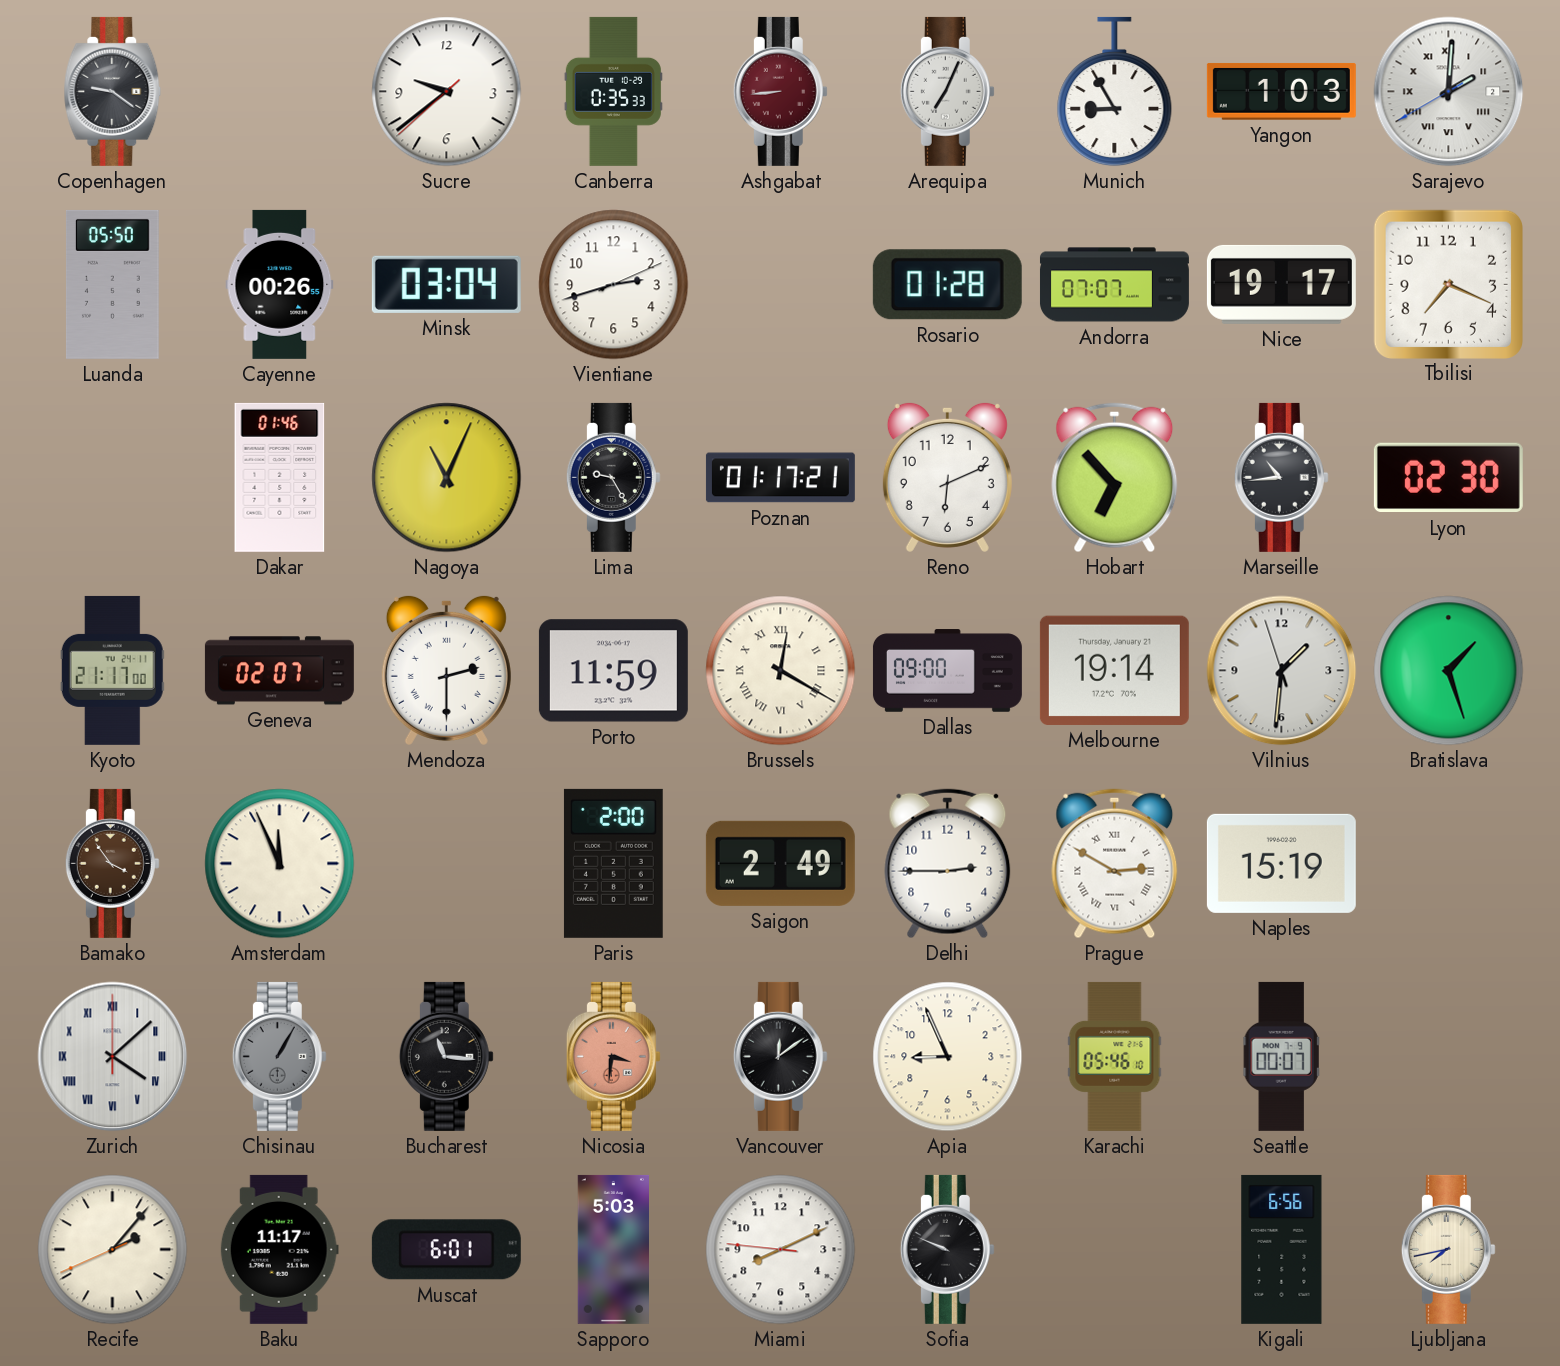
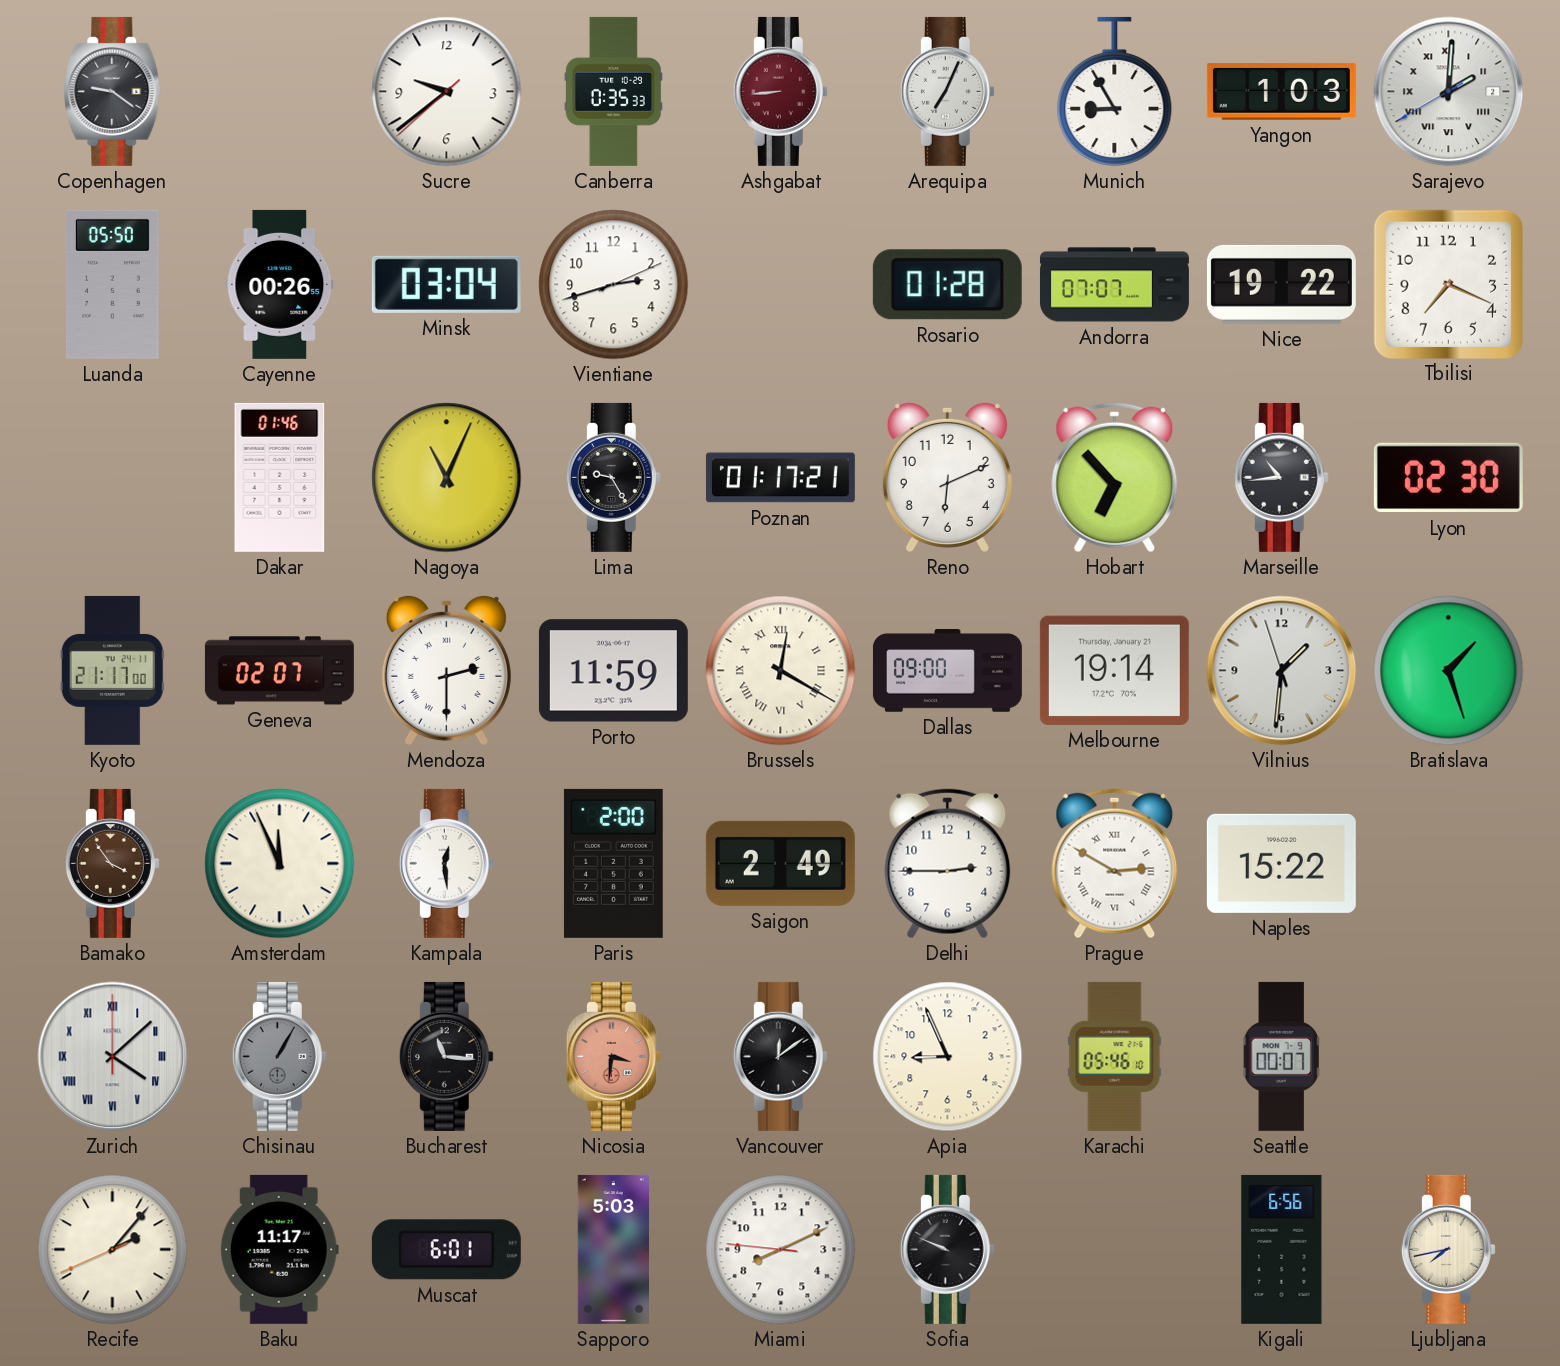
Nice: 19:17 -> 19:22
Kampala: none -> 12:29
Naples: 15:19 -> 15:22
